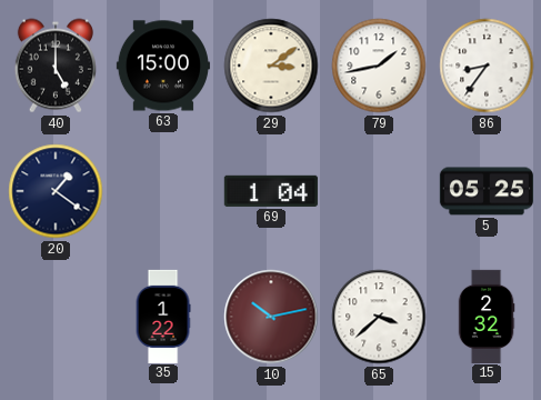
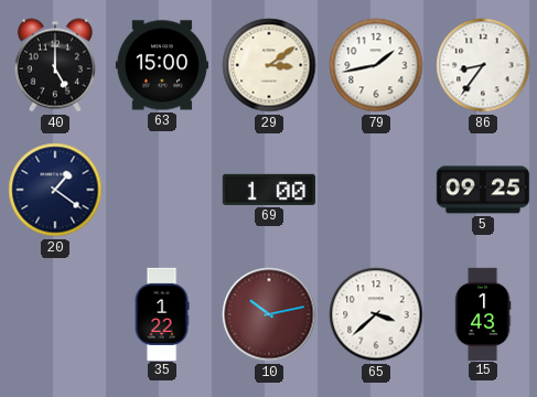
69: 1:04 -> 1:00
5: 05:25 -> 09:25
15: 2:32 -> 1:43
